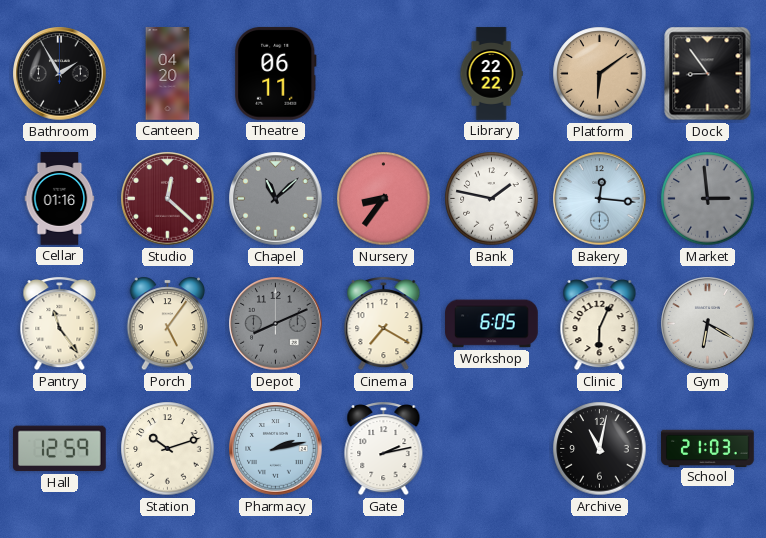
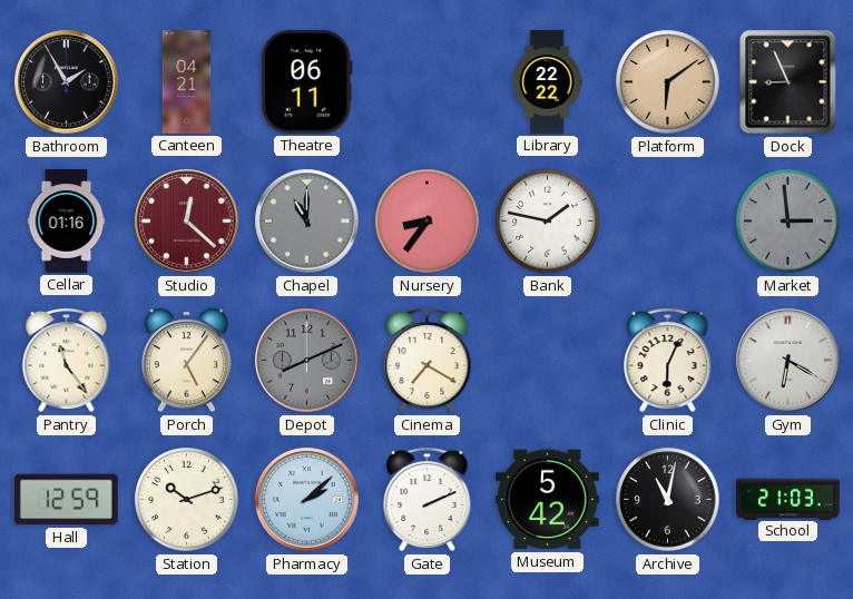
Canteen: 04:20 -> 04:21
Dock: 8:54 -> 8:56
Chapel: 11:08 -> 11:00
Bakery: 12:16 -> none
Workshop: 6:05 -> none
Pharmacy: 2:13 -> 2:08
Gate: 2:13 -> 2:11
Museum: none -> 5:42
